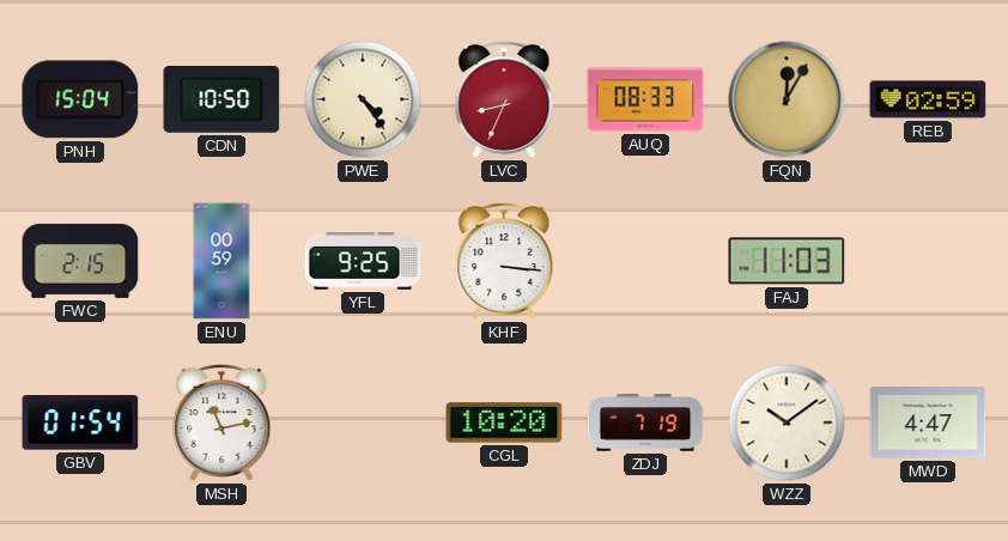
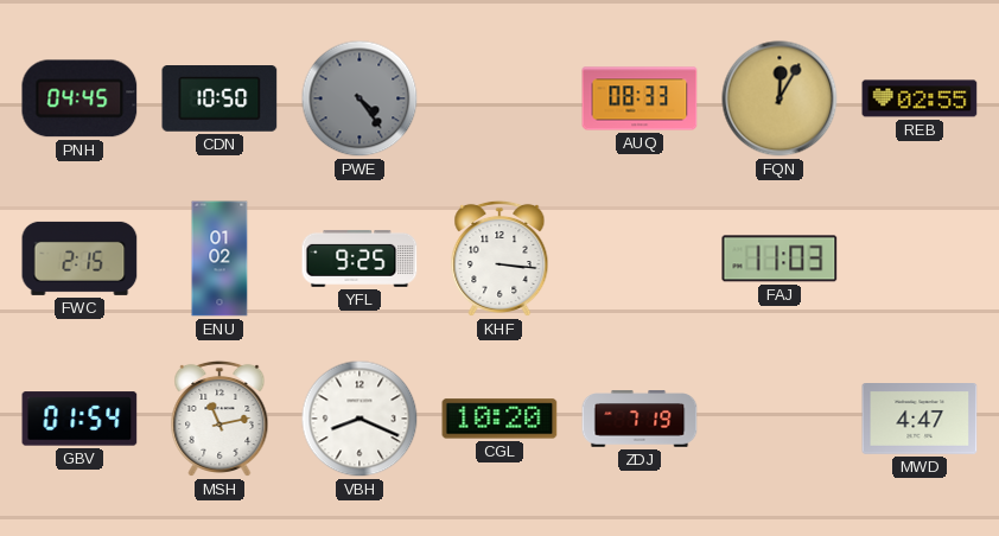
PNH: 15:04 -> 04:45
PWE dial: cream -> grey
LVC: 8:34 -> none
REB: 02:59 -> 02:55
ENU: 00:59 -> 01:02
VBH: none -> 8:19
WZZ: 10:09 -> none
